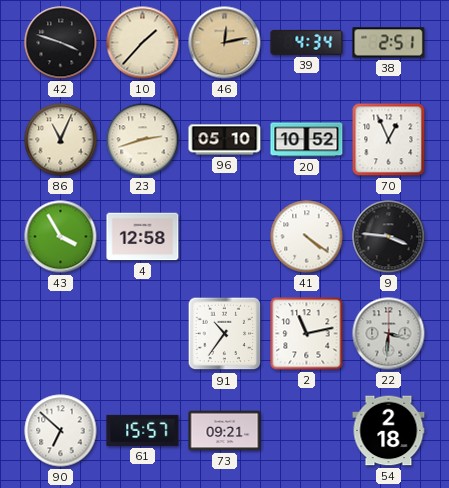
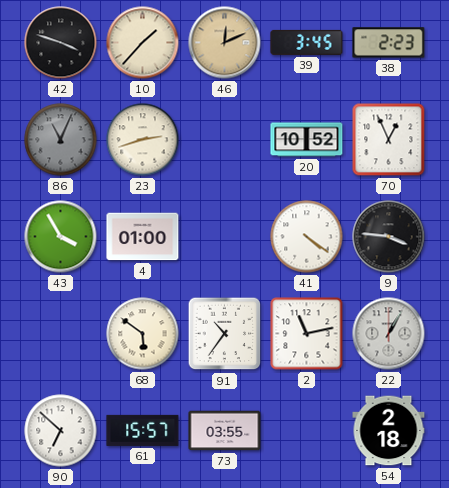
46: 12:13 -> 12:11
39: 4:34 -> 3:45
38: 2:51 -> 2:23
86 dial: cream -> grey
96: 05:10 -> none
4: 12:58 -> 01:00
68: none -> 5:51
22: 3:31 -> 1:05
73: 09:21 -> 03:55
